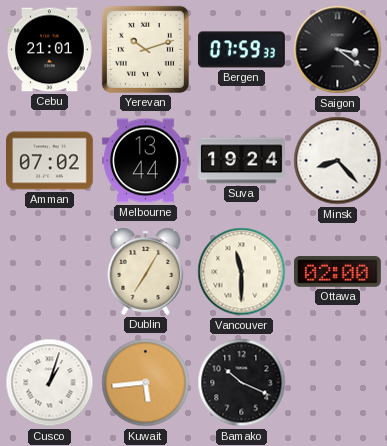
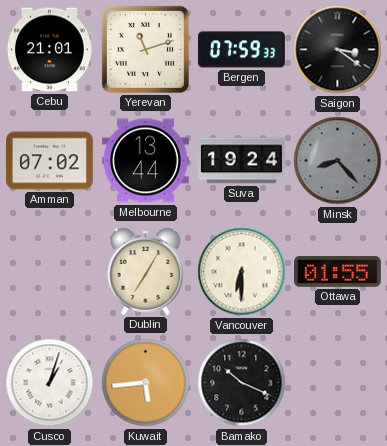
Yerevan: 10:12 -> 11:12
Minsk dial: white -> grey
Vancouver: 11:30 -> 6:30
Ottawa: 02:00 -> 01:55
